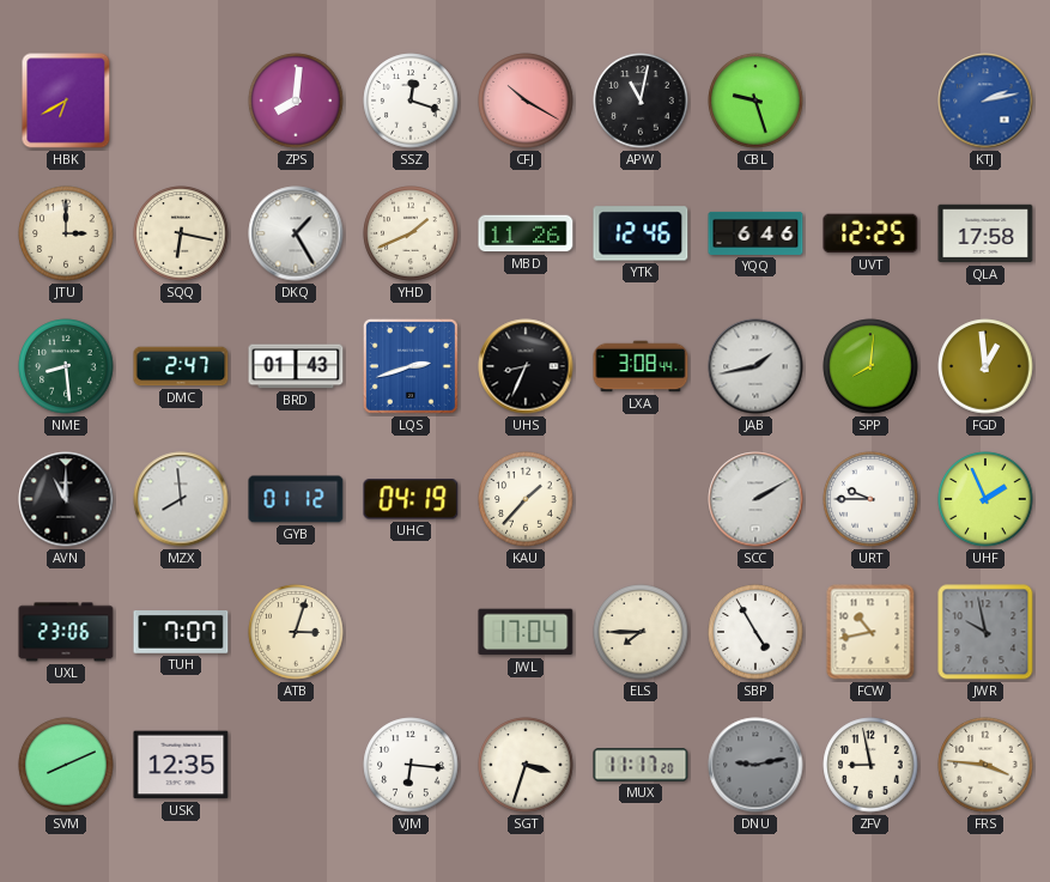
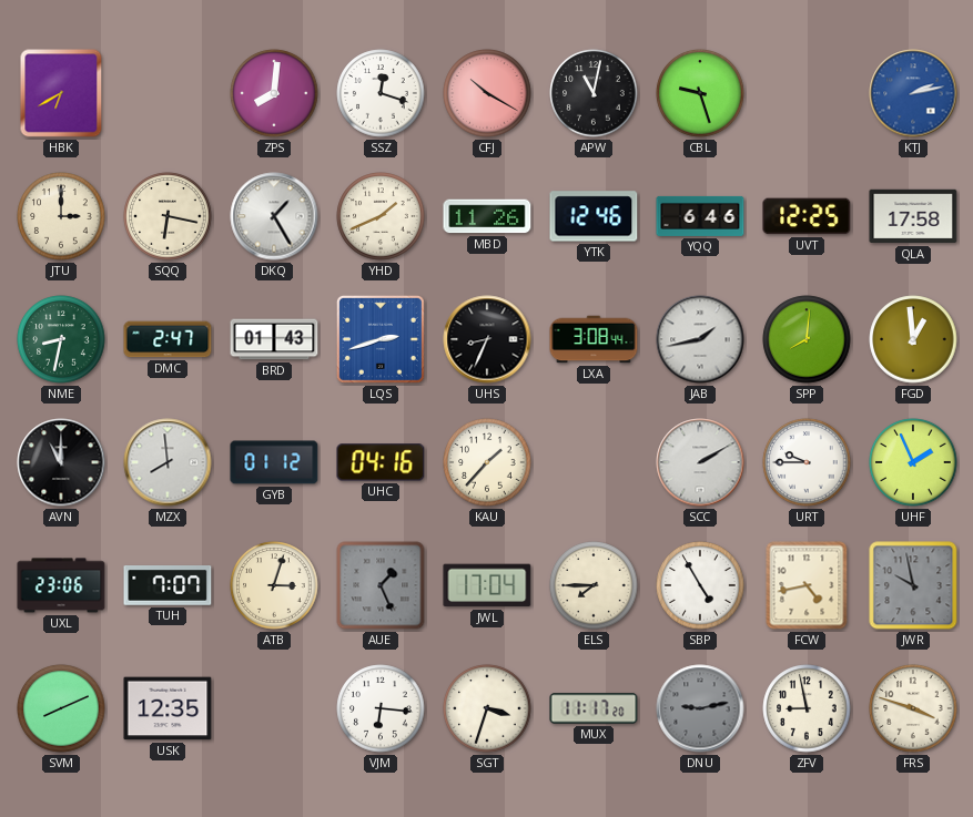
NME: 8:29 -> 8:32
UHC: 04:19 -> 04:16
AUE: none -> 1:26
FCW: 10:43 -> 4:43
FRS: 3:46 -> 3:48
